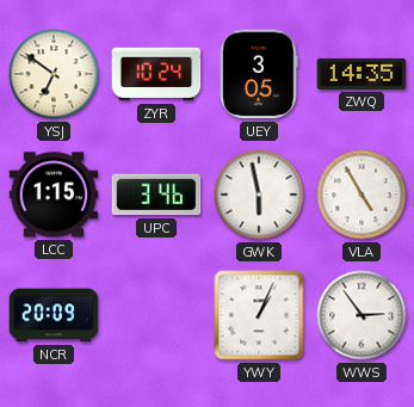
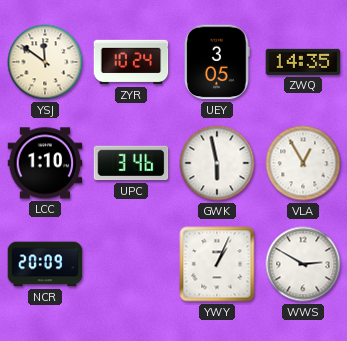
YSJ: 6:51 -> 11:51
LCC: 1:15 -> 1:10
VLA: 4:55 -> 12:55
WWS: 2:54 -> 2:50
